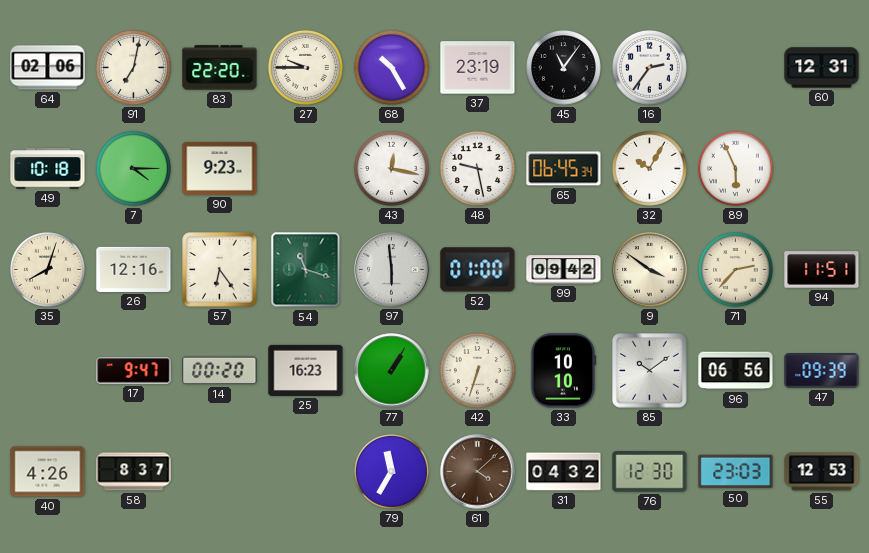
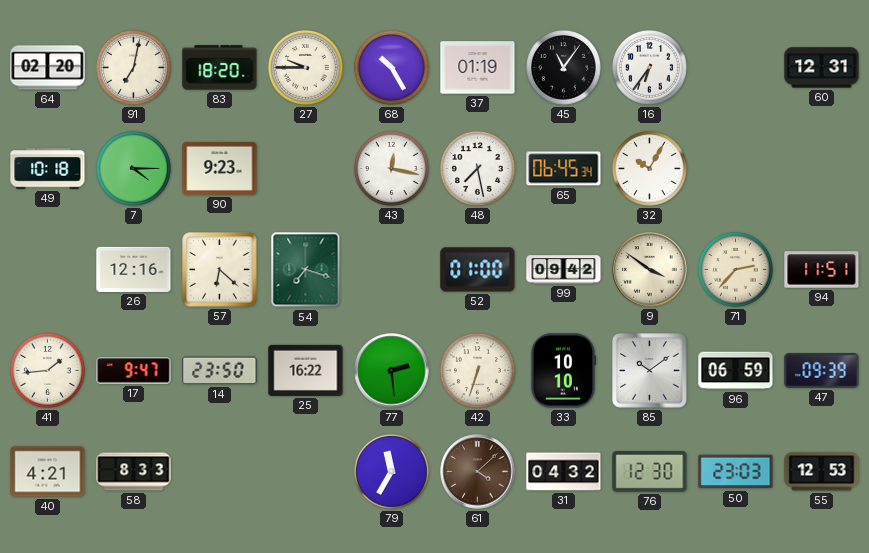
64: 02:06 -> 02:20
83: 22:20 -> 18:20
37: 23:19 -> 01:19
16: 2:36 -> 6:36
48: 9:28 -> 7:28
89: 5:56 -> none
35: 8:03 -> none
57: 6:24 -> 6:22
54: 11:18 -> 7:18
97: 5:59 -> none
41: none -> 1:44
14: 00:20 -> 23:50
25: 16:23 -> 16:22
77: 1:05 -> 2:29
96: 06:56 -> 06:59
40: 4:26 -> 4:21
58: 8:37 -> 8:33
